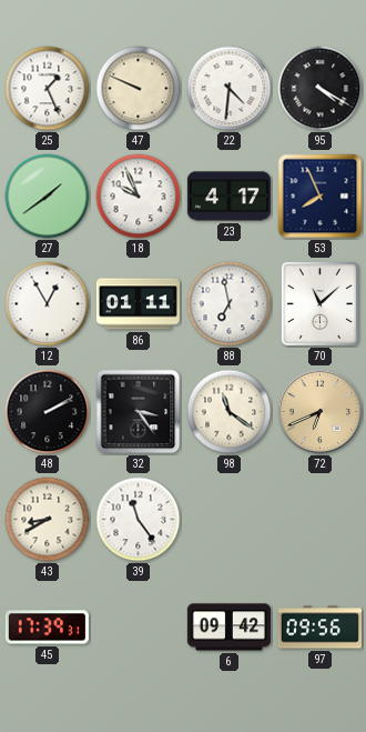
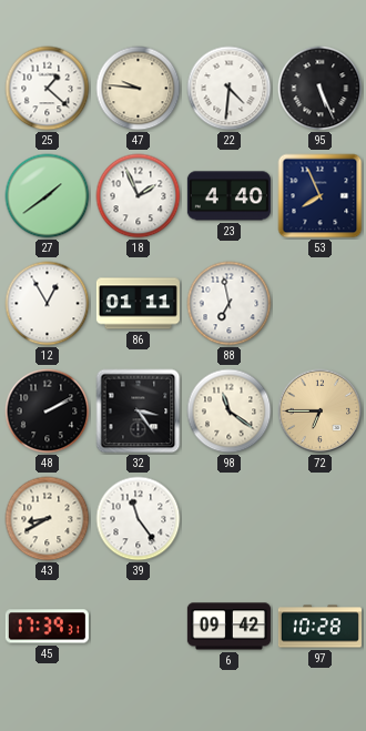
25: 1:26 -> 1:22
47: 9:49 -> 9:46
95: 4:20 -> 5:26
18: 9:56 -> 1:56
23: 4:17 -> 4:40
70: 11:08 -> none
72: 6:41 -> 6:45
97: 09:56 -> 10:28
